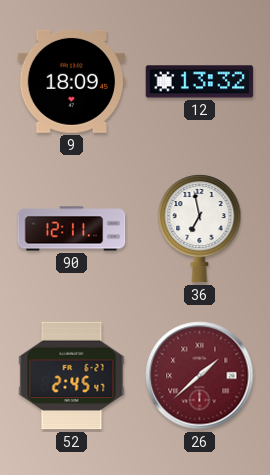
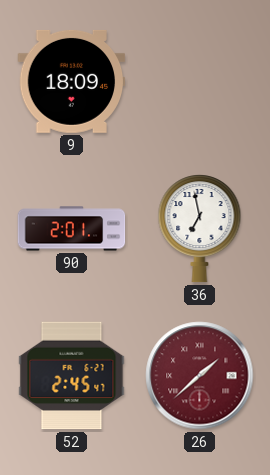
12: 13:32 -> none
90: 12:11 -> 2:01
